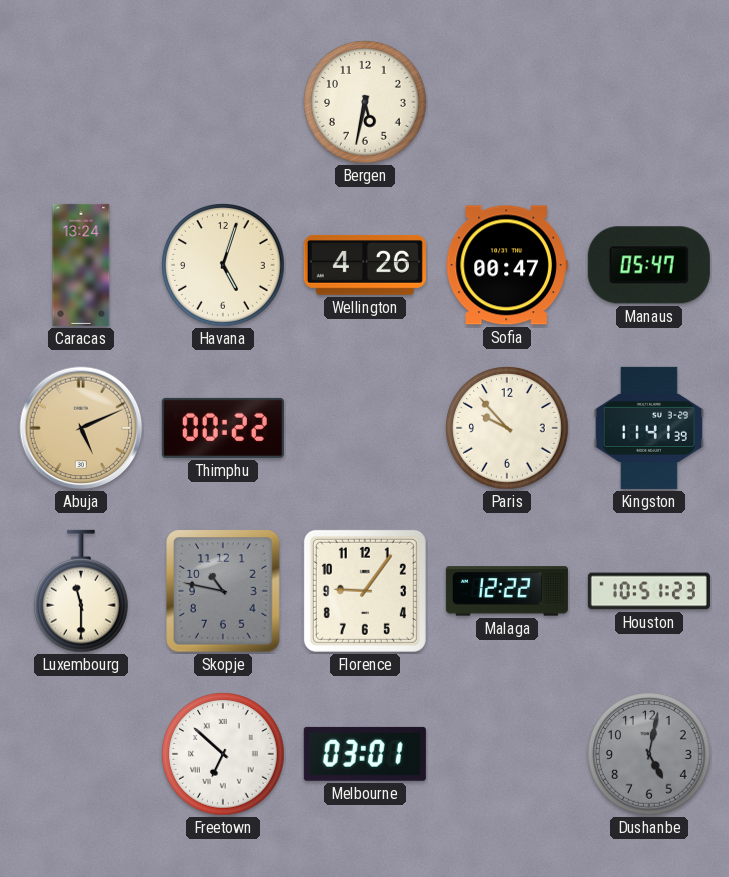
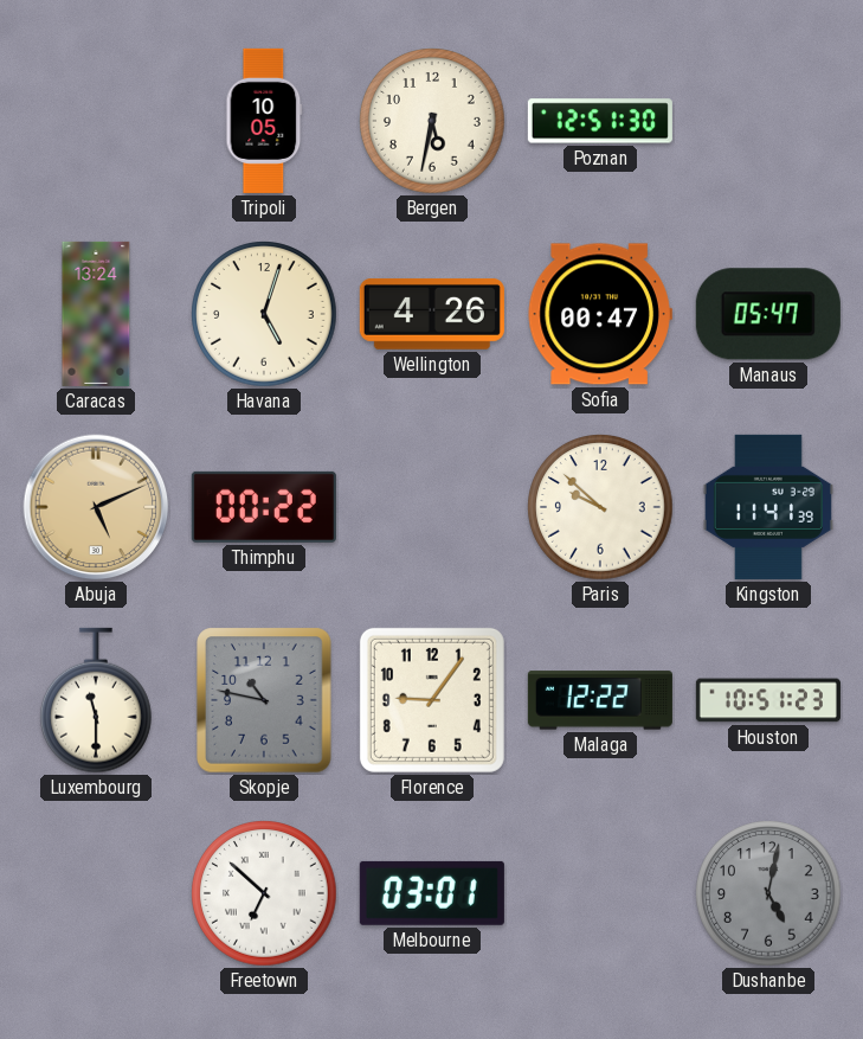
Tripoli: none -> 10:05
Poznan: none -> 12:51
Paris: 9:53 -> 9:52
